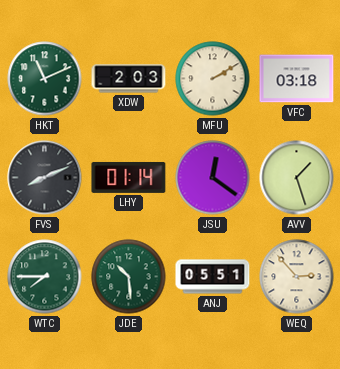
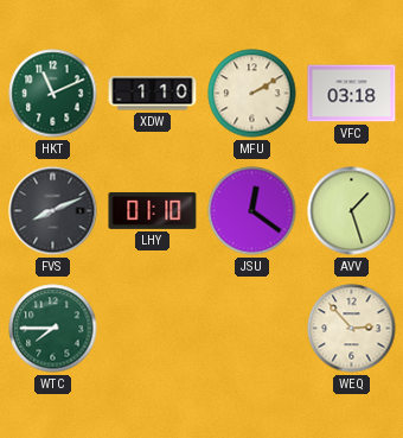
XDW: 2:03 -> 1:10
LHY: 01:14 -> 01:10
JDE: 10:29 -> none
ANJ: 05:51 -> none
